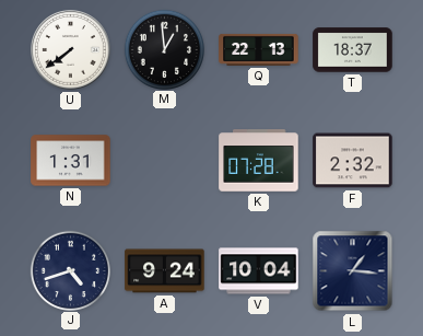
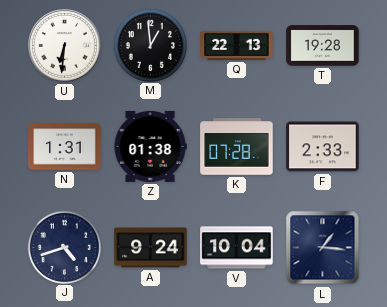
U: 7:39 -> 6:31
T: 18:37 -> 19:28
Z: none -> 01:38
F: 2:32 -> 2:33
